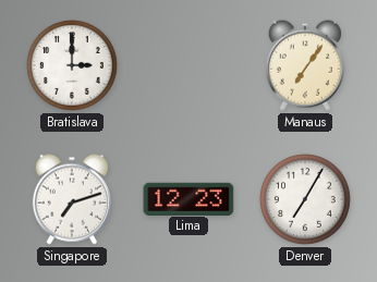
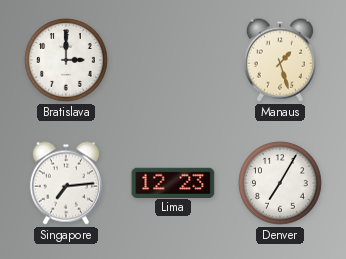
Manaus: 7:06 -> 1:27
Singapore: 7:12 -> 7:14
